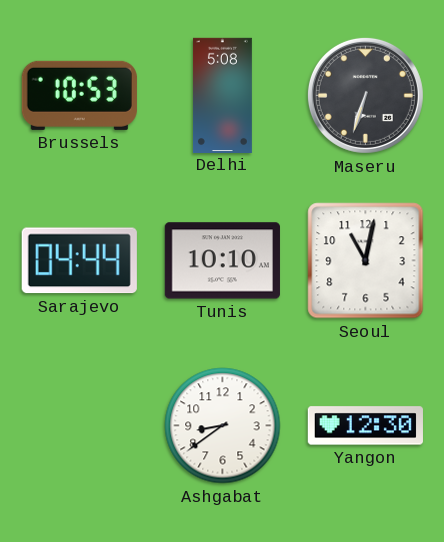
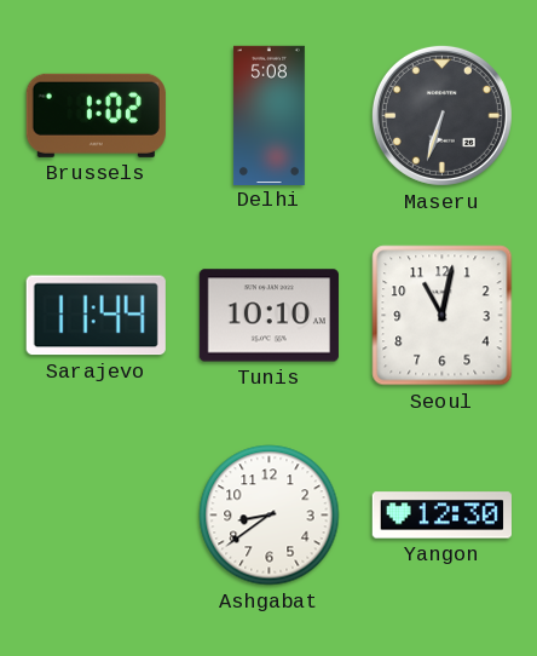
Brussels: 10:53 -> 1:02
Sarajevo: 04:44 -> 11:44
